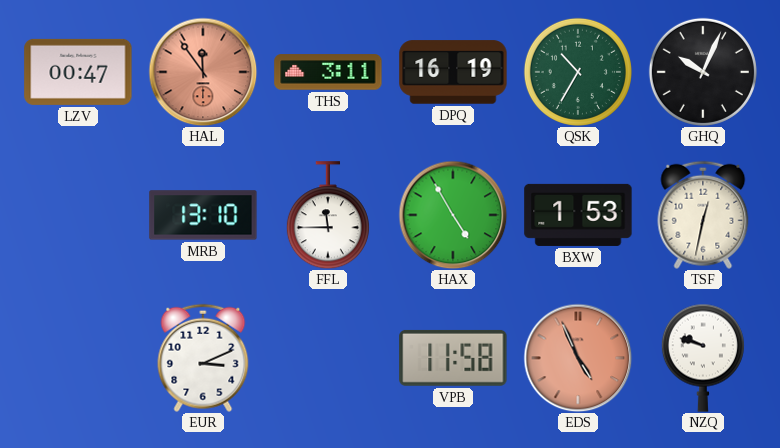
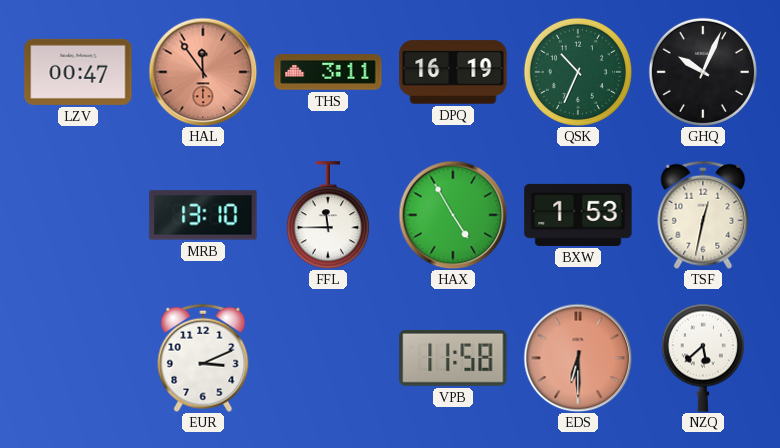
QSK: 10:35 -> 10:34
EDS: 4:56 -> 6:30
NZQ: 9:48 -> 5:38
